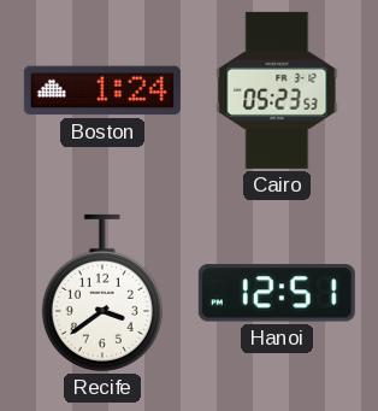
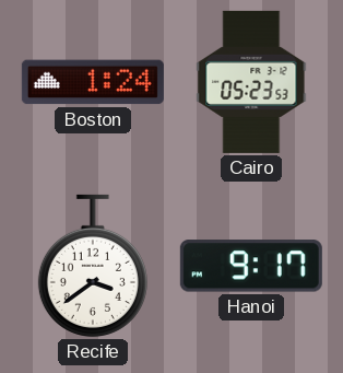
Hanoi: 12:51 -> 9:17
